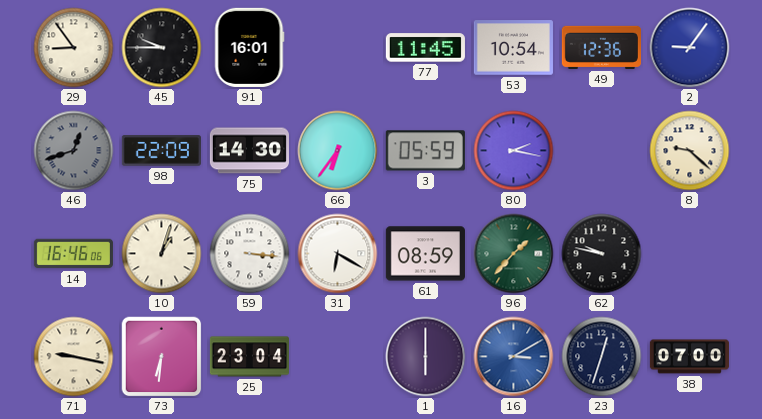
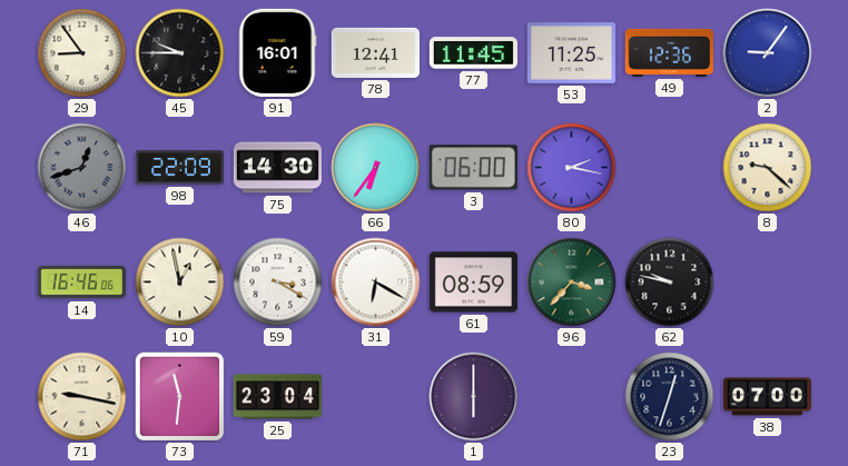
78: none -> 12:41
53: 10:54 -> 11:25
3: 05:59 -> 06:00
10: 1:03 -> 12:58
59: 3:16 -> 3:20
96: 1:37 -> 3:37
73: 6:31 -> 11:31
16: 3:10 -> none
